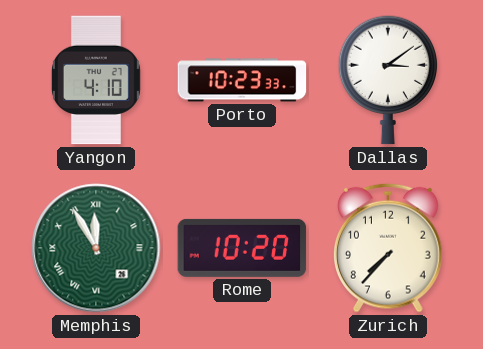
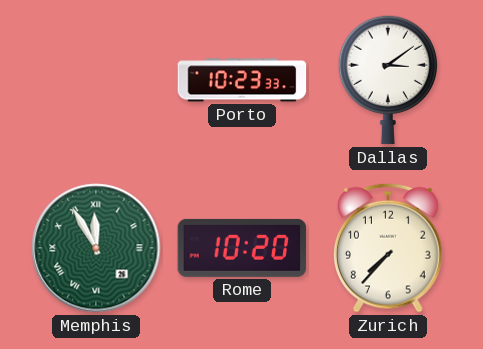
Yangon: 4:10 -> none
